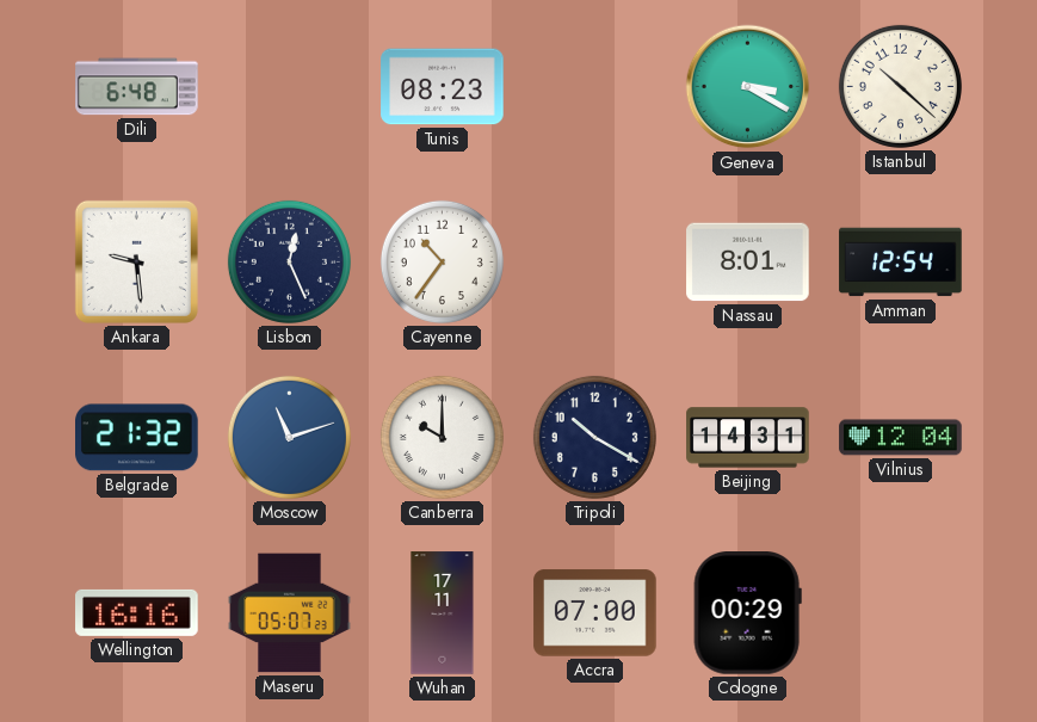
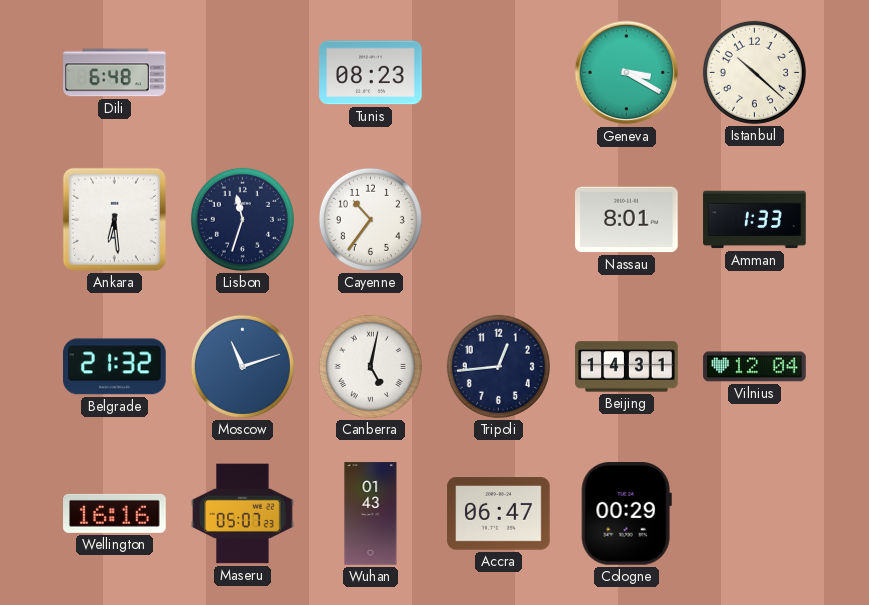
Ankara: 9:29 -> 6:29
Lisbon: 12:26 -> 11:33
Amman: 12:54 -> 1:33
Canberra: 10:00 -> 5:02
Tripoli: 10:20 -> 12:44
Wuhan: 17:11 -> 01:43
Accra: 07:00 -> 06:47
